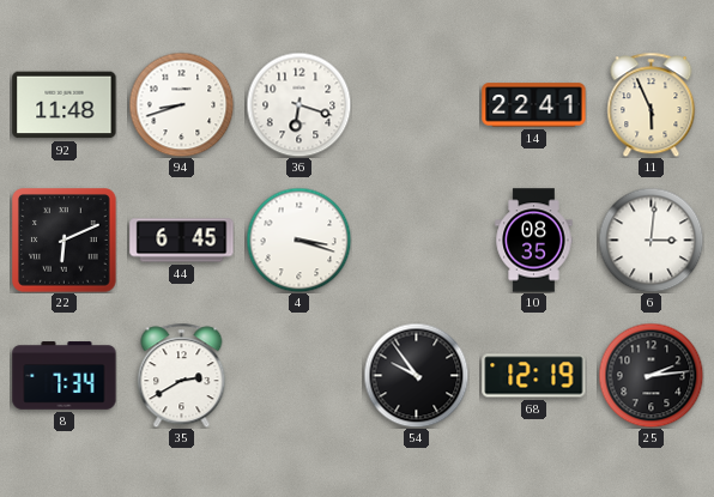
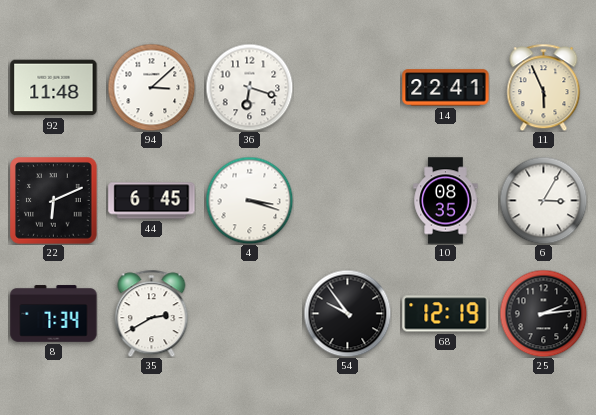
94: 8:42 -> 3:08
6: 3:01 -> 3:05
